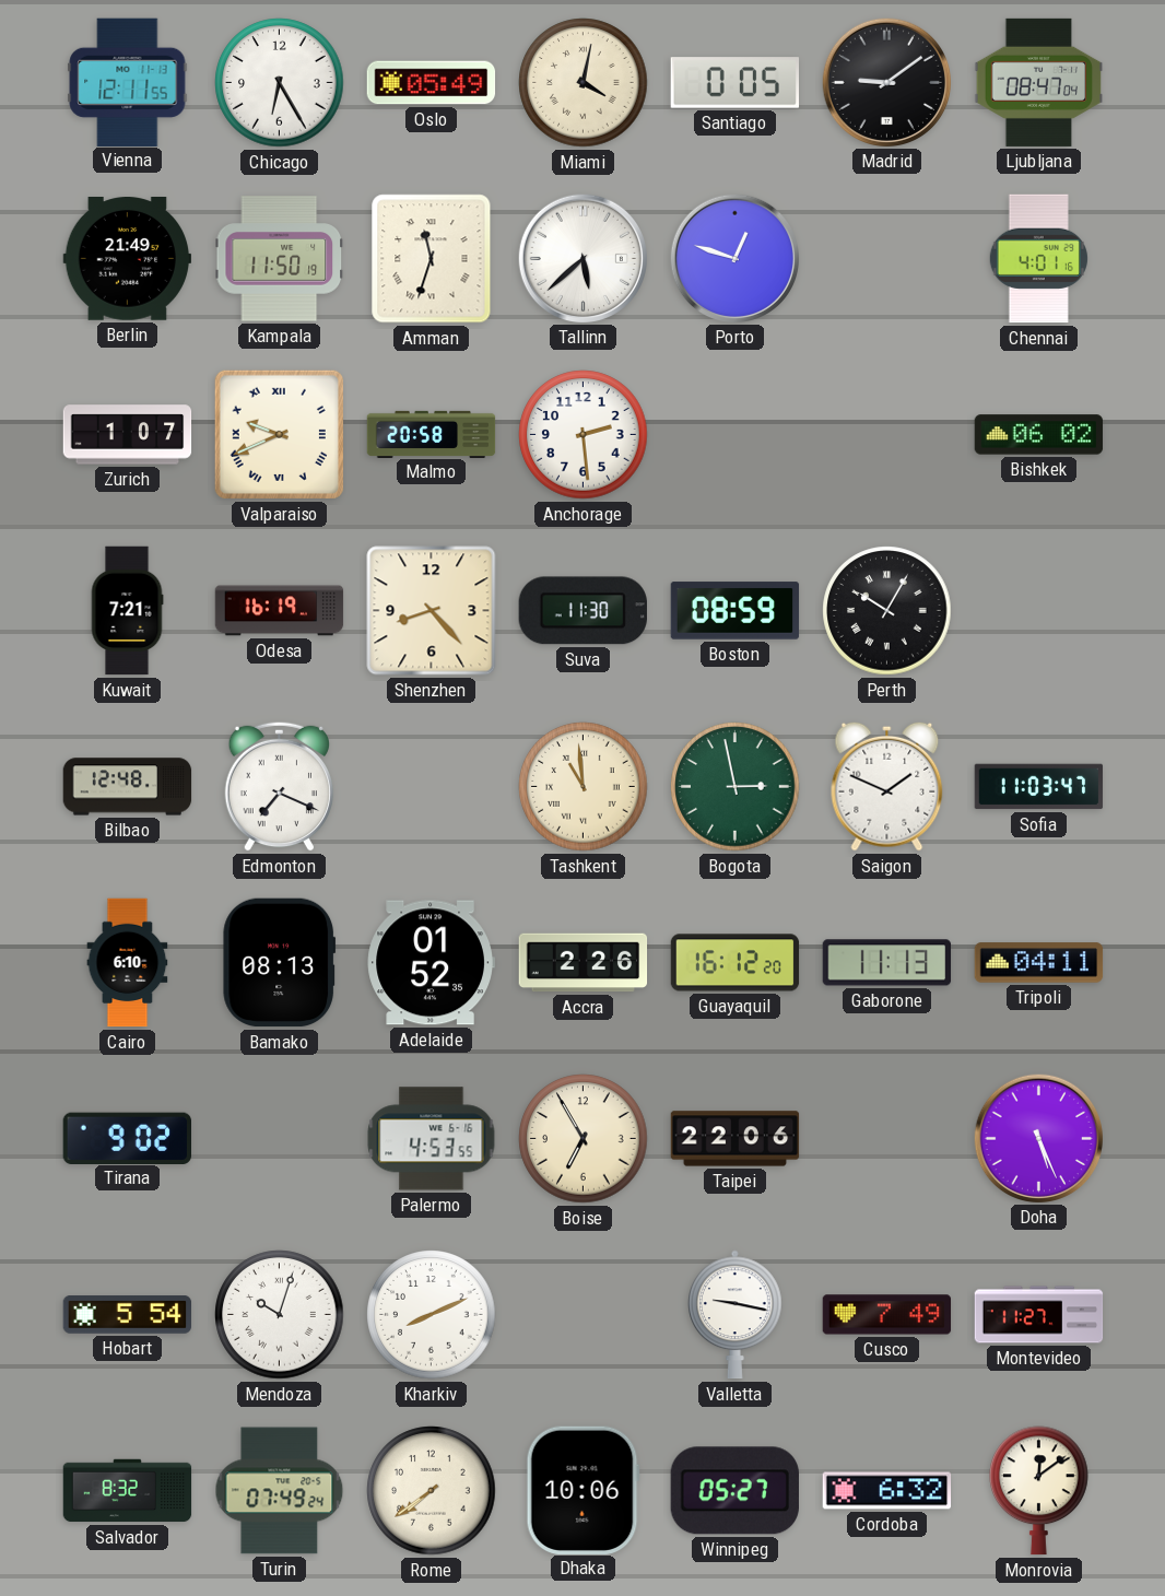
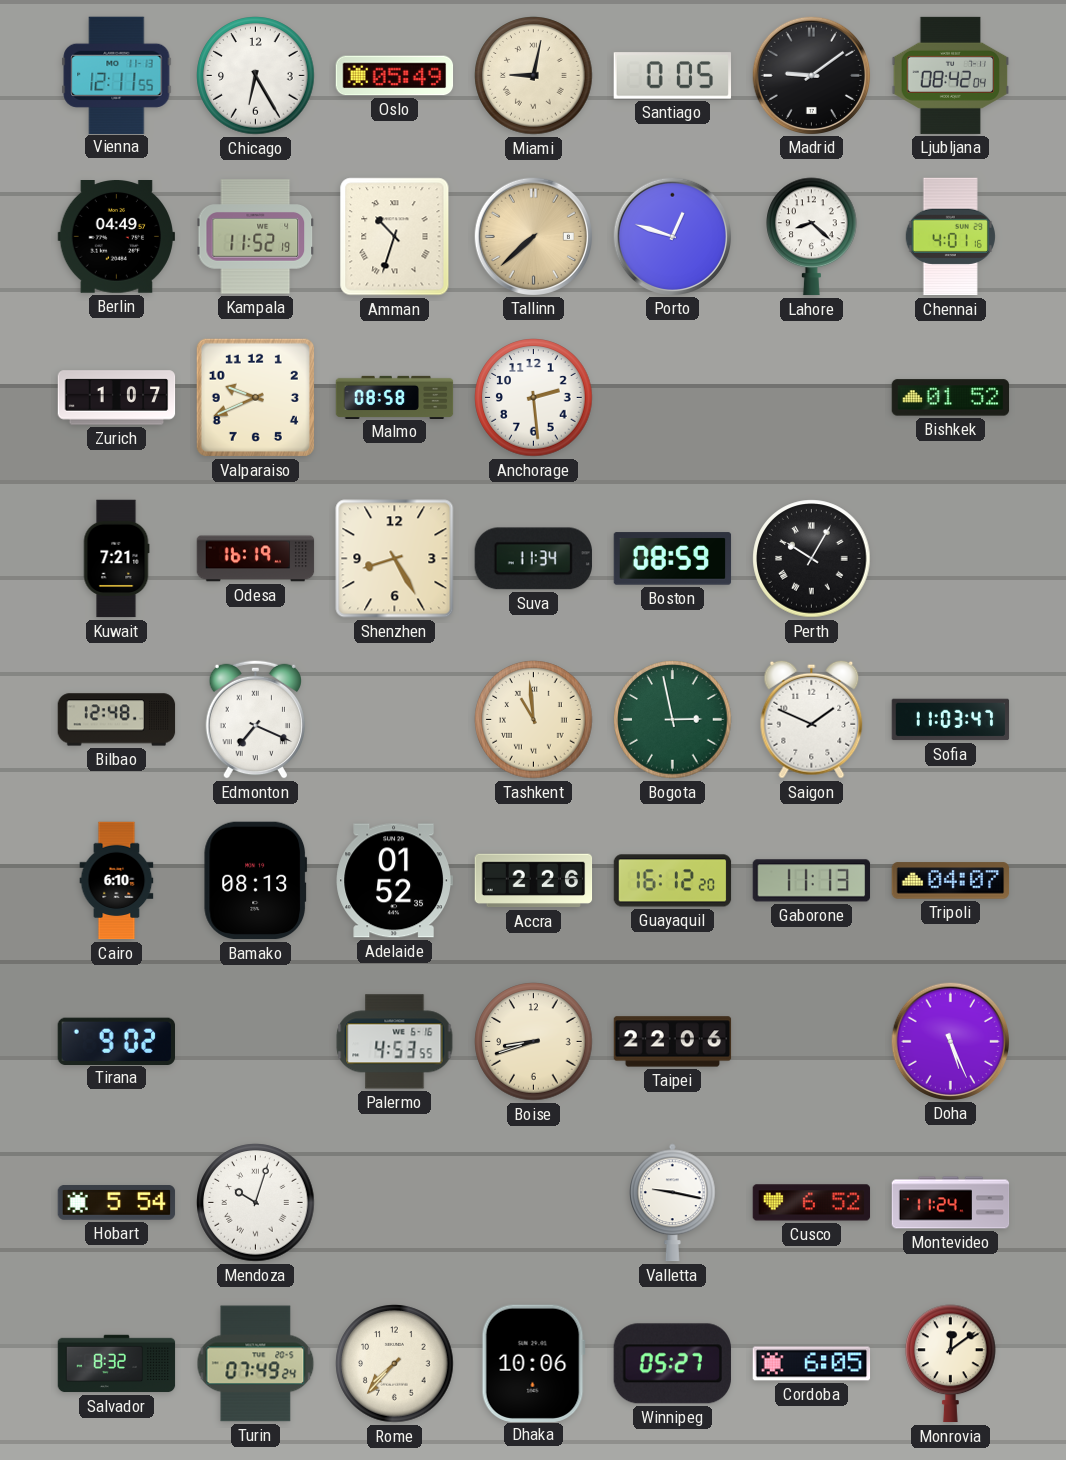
Miami: 4:02 -> 9:02
Ljubljana: 08:47 -> 08:42
Berlin: 21:49 -> 04:49
Kampala: 11:50 -> 11:52
Amman: 11:33 -> 10:33
Tallinn: 5:38 -> 7:38
Tallinn dial: white -> champagne
Lahore: none -> 8:22
Valparaiso numerals: Roman -> Arabic
Malmo: 20:58 -> 08:58
Bishkek: 06:02 -> 01:52
Shenzhen: 8:23 -> 8:25
Suva: 11:30 -> 11:34
Tripoli: 04:11 -> 04:07
Boise: 6:55 -> 8:42
Kharkiv: 8:11 -> none
Cusco: 7:49 -> 6:52
Montevideo: 11:27 -> 11:24
Rome: 7:39 -> 7:37
Cordoba: 6:32 -> 6:05
